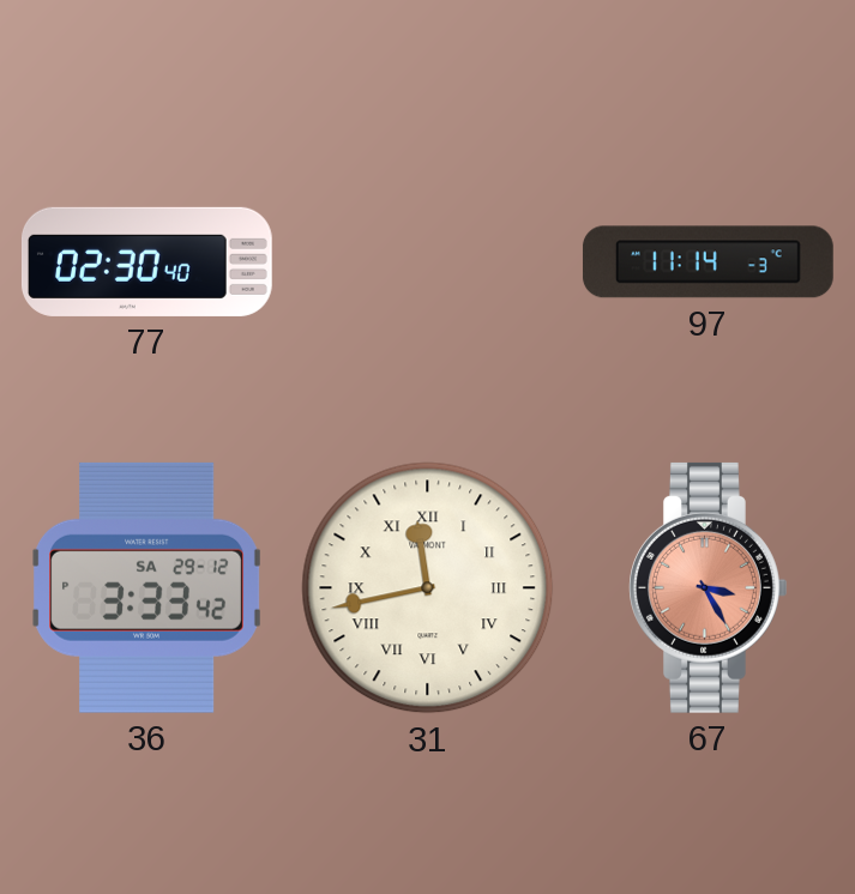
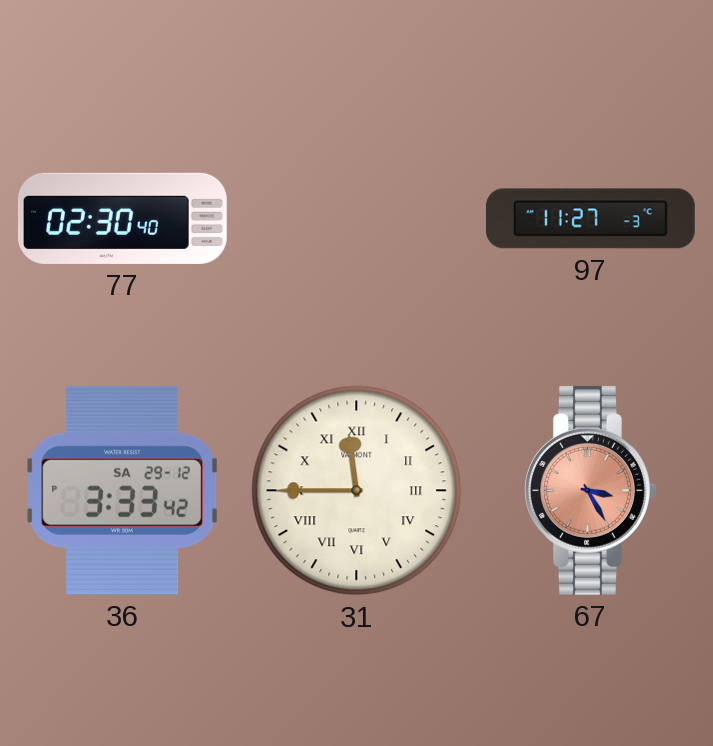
97: 11:14 -> 11:27
31: 11:43 -> 11:45
